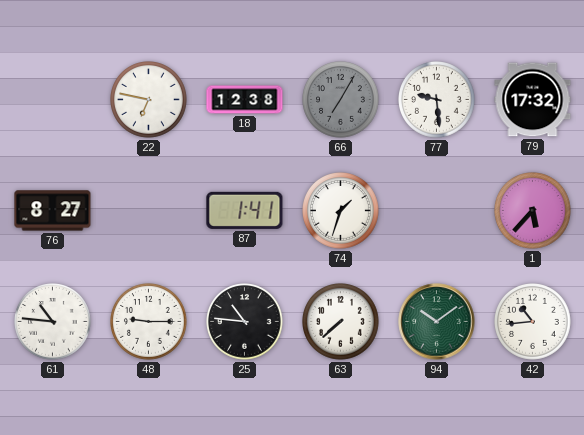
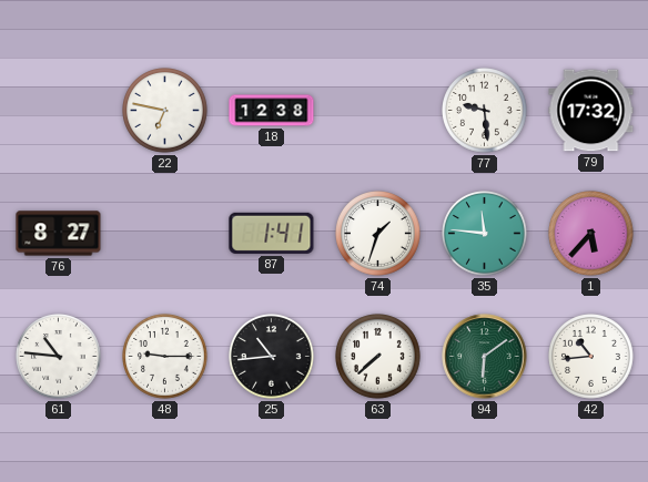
66: 7:05 -> none
35: none -> 11:46
25: 10:46 -> 10:44
94: 10:09 -> 6:09
